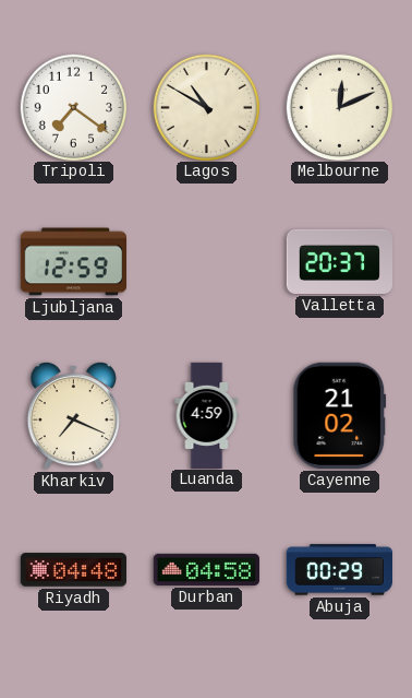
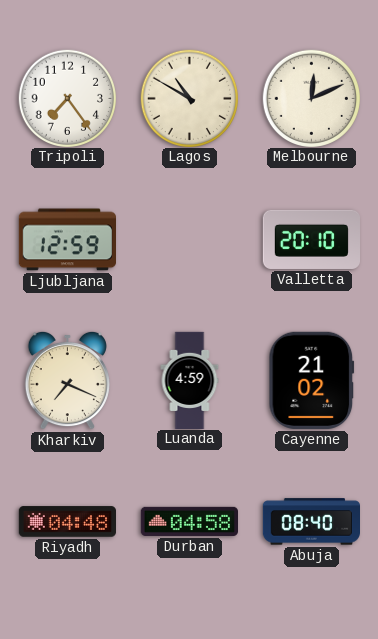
Tripoli: 7:21 -> 7:24
Valletta: 20:37 -> 20:10
Abuja: 00:29 -> 08:40
